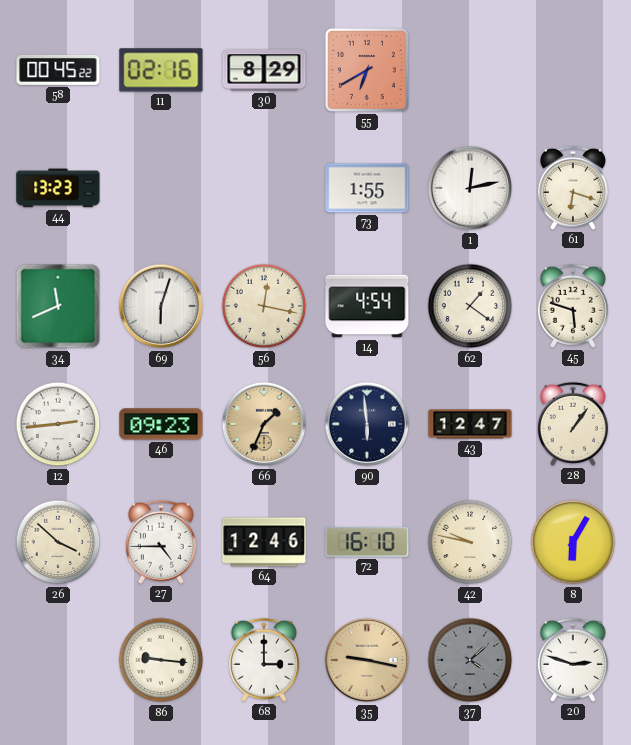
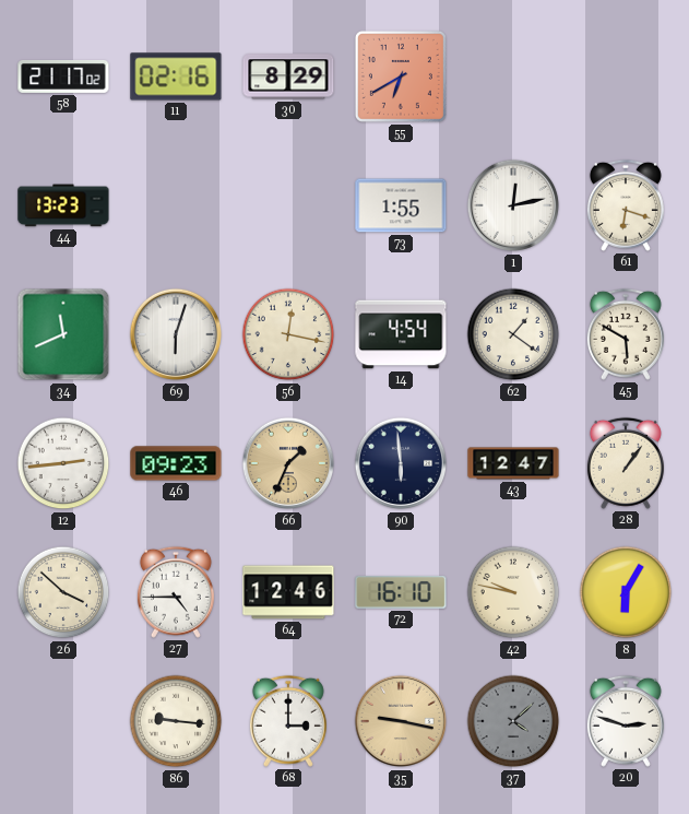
58: 00:45 -> 21:17
45: 5:48 -> 5:50
